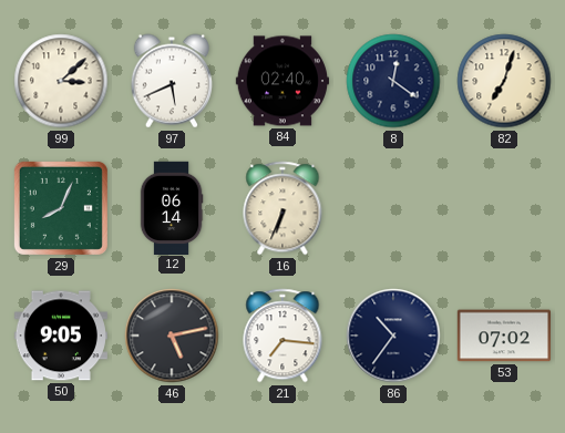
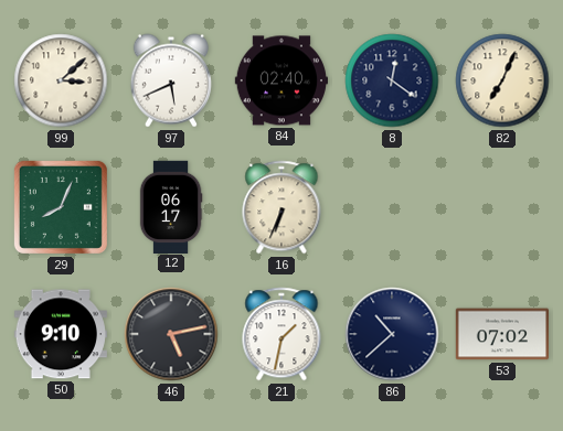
82: 7:03 -> 7:04
12: 06:14 -> 06:17
50: 9:05 -> 9:10
21: 7:16 -> 1:32
86: 10:36 -> 10:38
